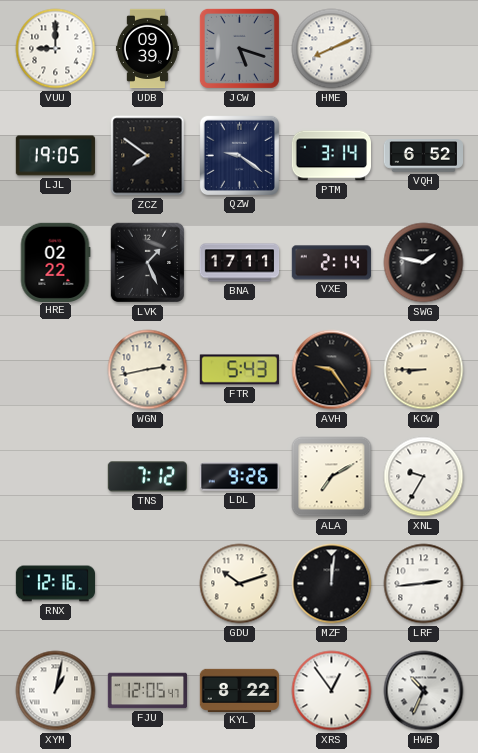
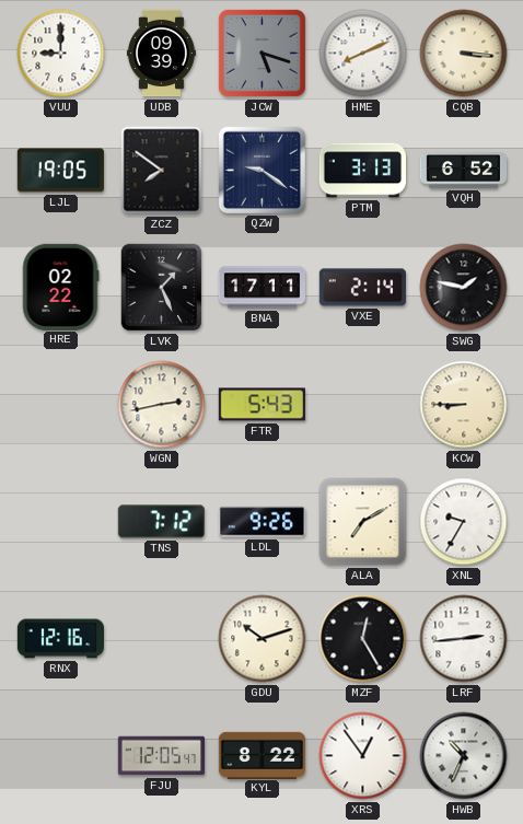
CQB: none -> 3:16
PTM: 3:14 -> 3:13
AVH: 9:24 -> none
MZF: 12:01 -> 12:25
XYM: 1:02 -> none
